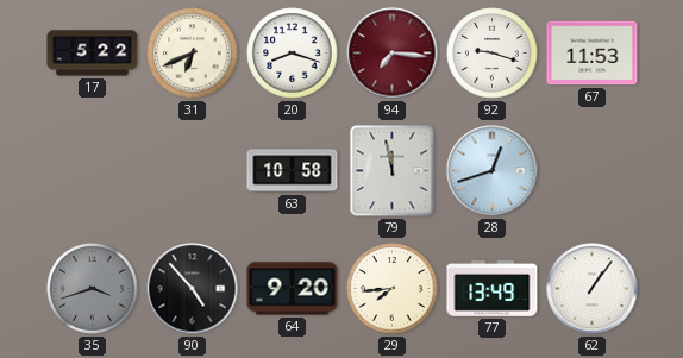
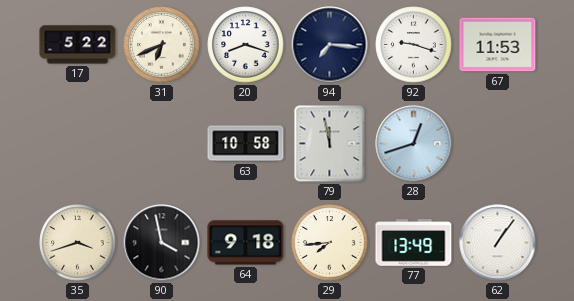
94 dial: burgundy -> navy
35 dial: grey -> cream
90: 4:53 -> 3:58
64: 9:20 -> 9:18
